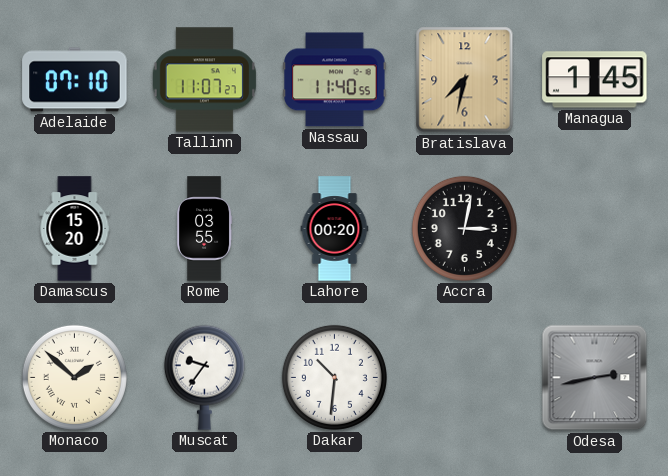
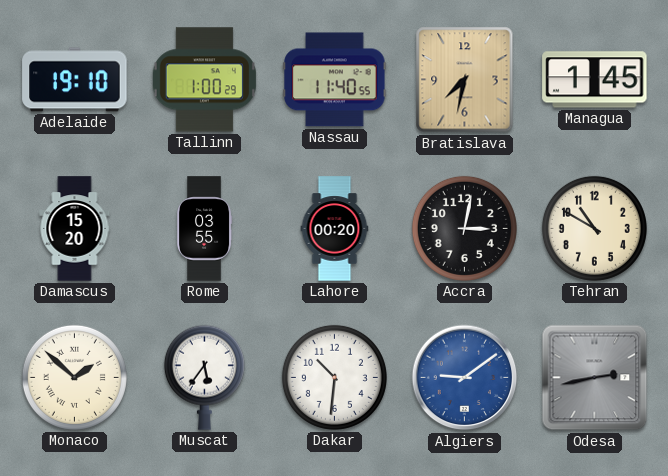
Adelaide: 07:10 -> 19:10
Tallinn: 11:07 -> 1:00
Tehran: none -> 10:50
Muscat: 9:36 -> 5:36
Algiers: none -> 9:09
